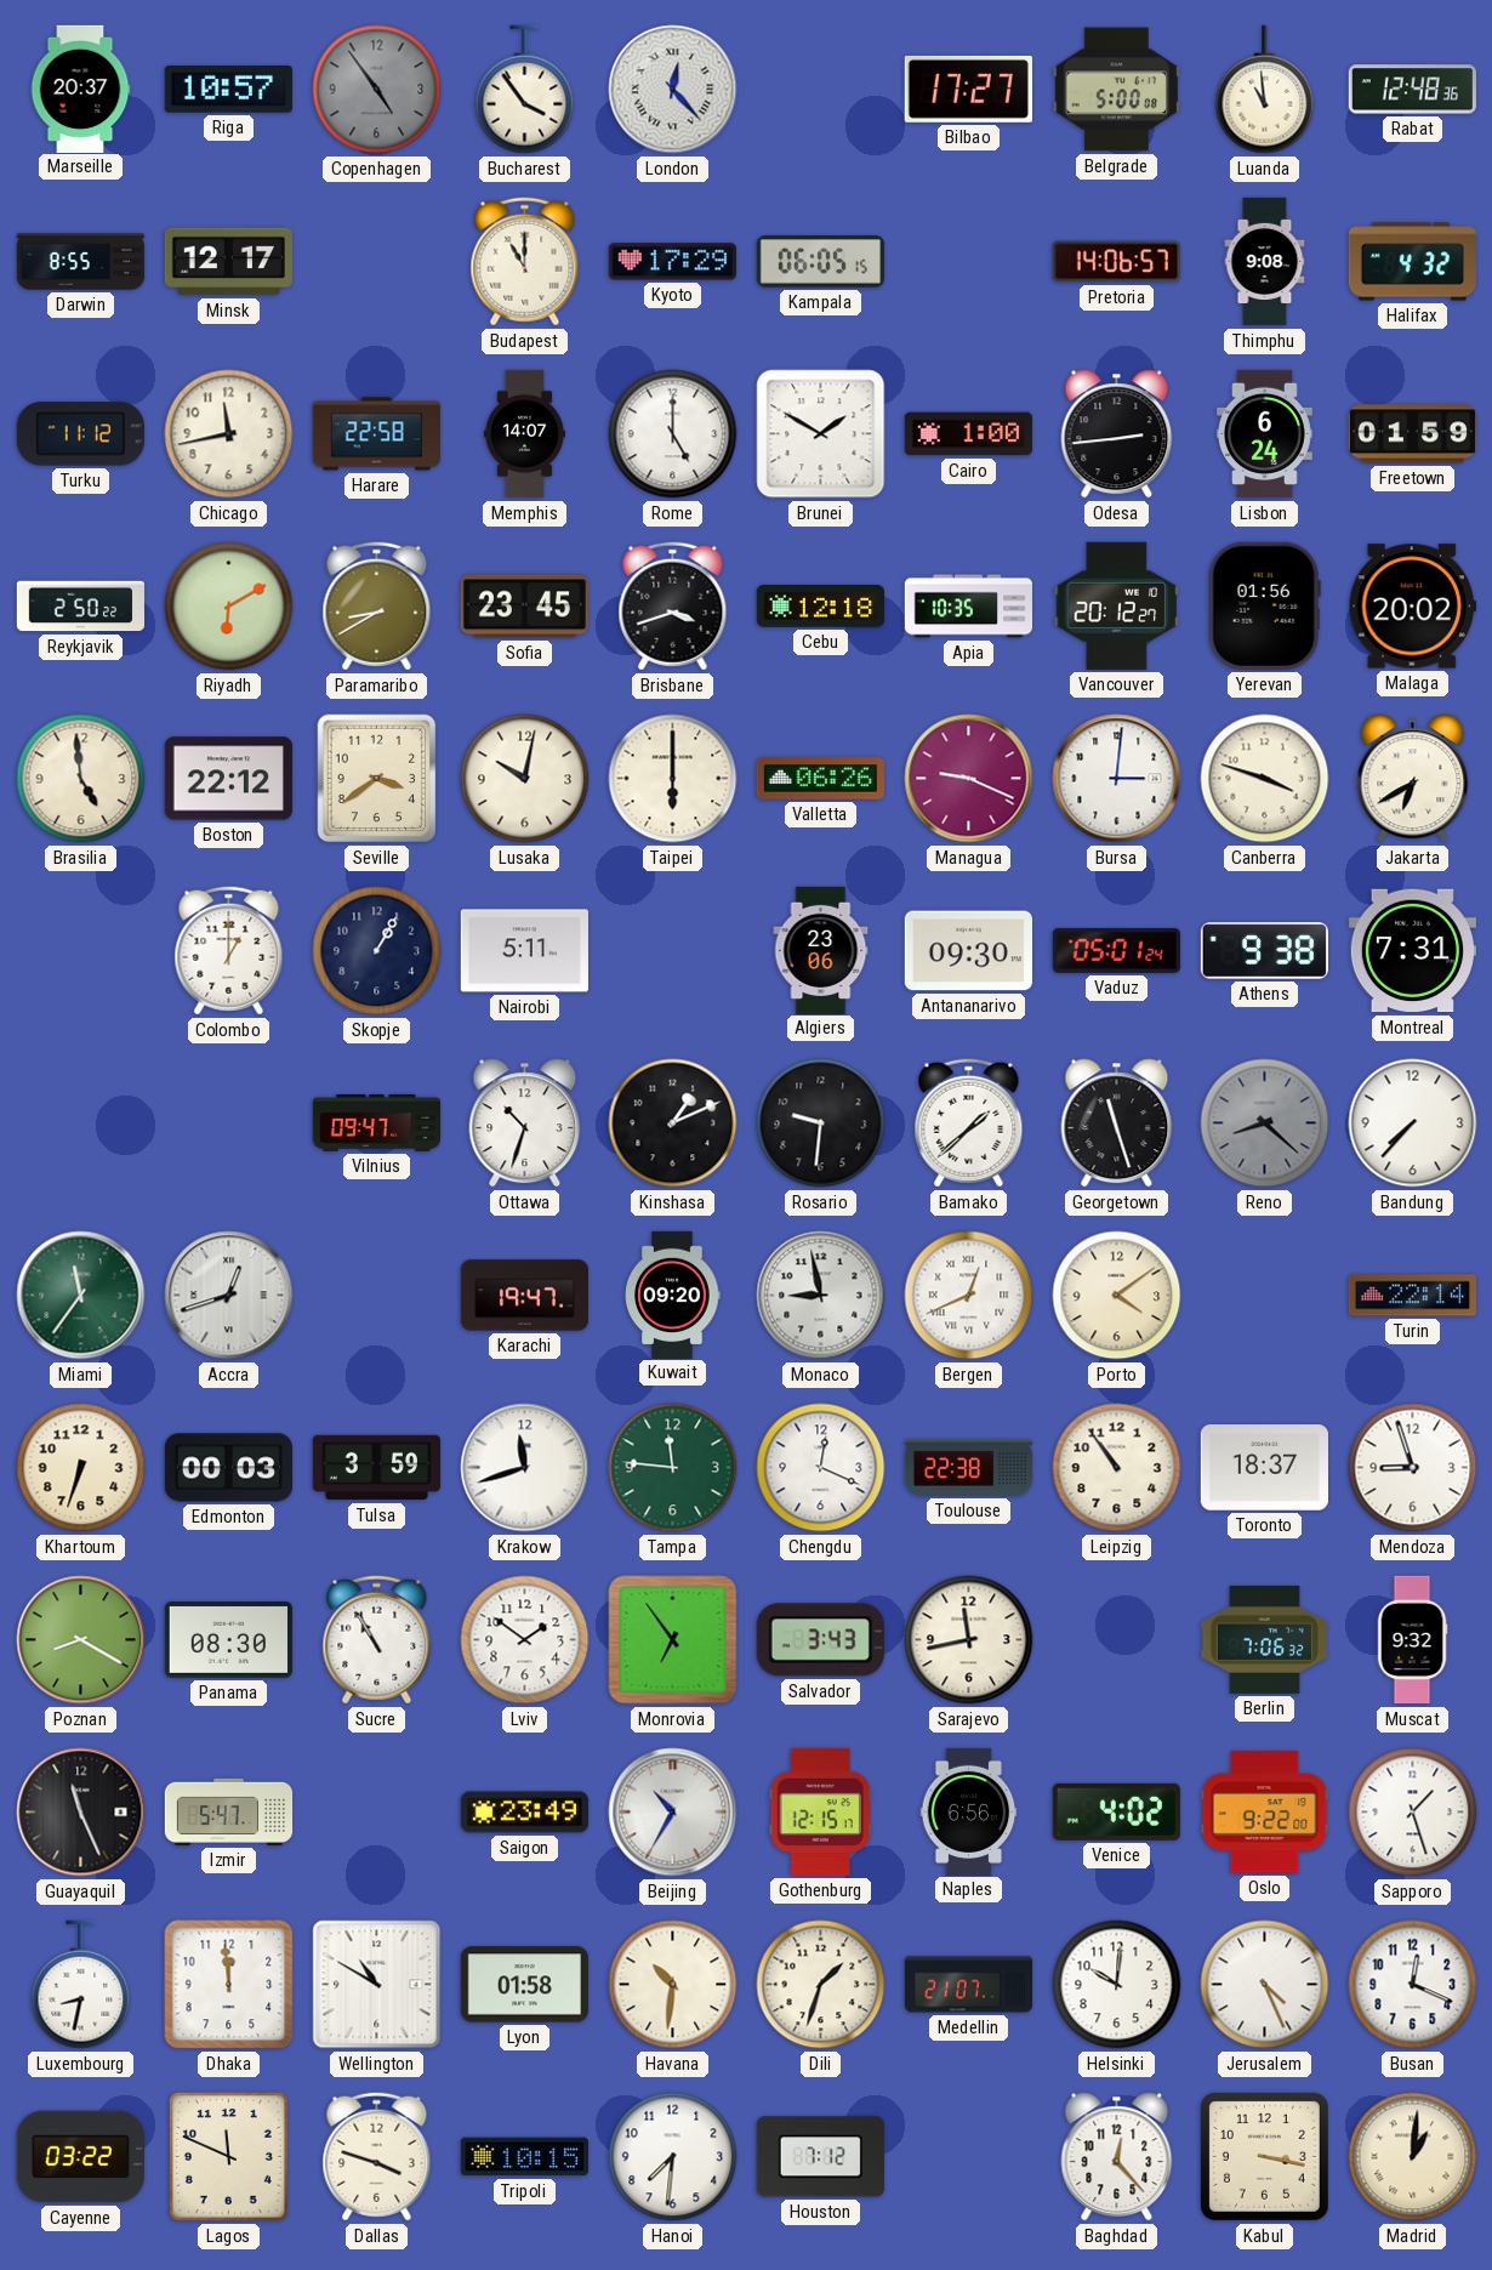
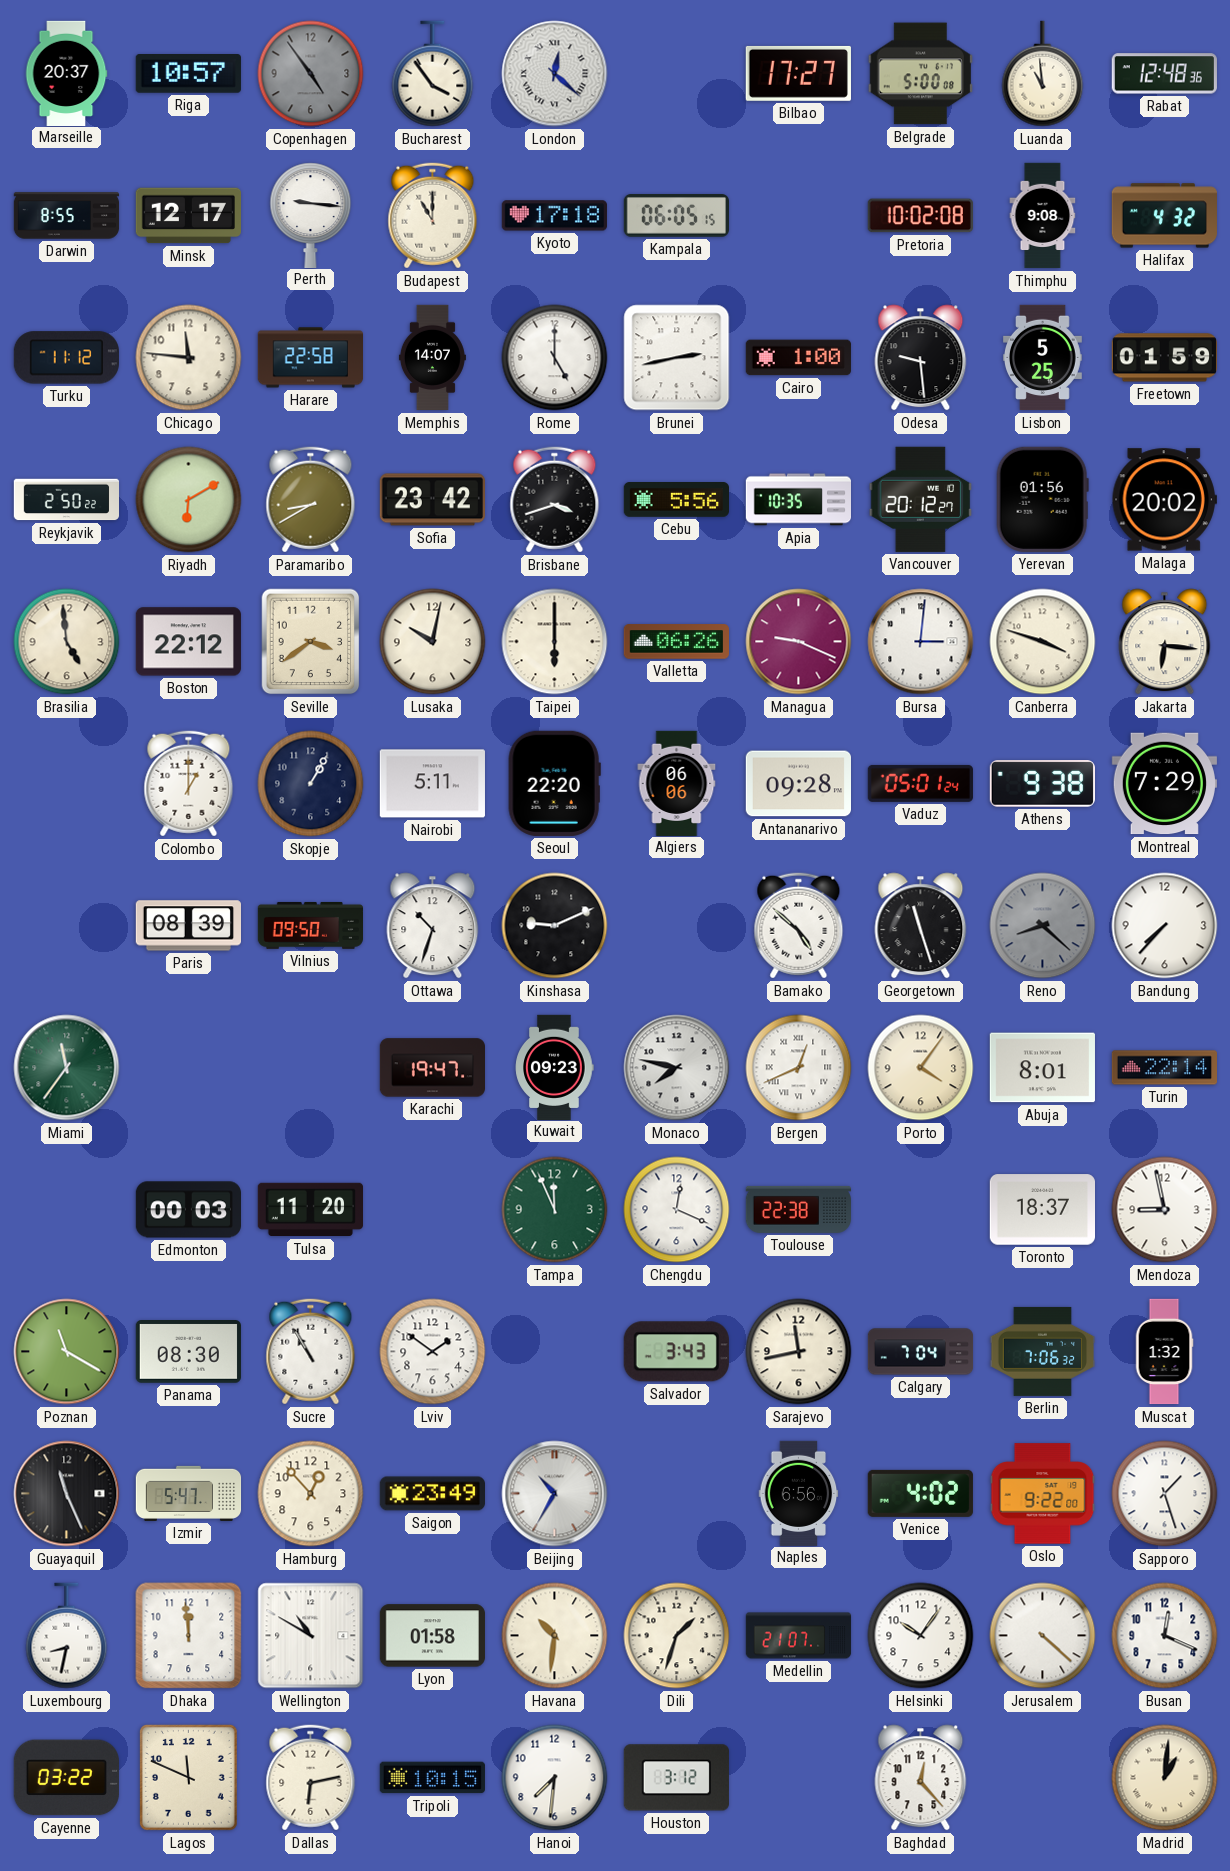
London: 12:23 -> 12:22
Perth: none -> 9:16
Kyoto: 17:29 -> 17:18
Pretoria: 14:06 -> 10:02
Chicago: 11:43 -> 11:46
Brunei: 1:50 -> 2:43
Odesa: 2:44 -> 9:29
Lisbon: 6:24 -> 5:25
Sofia: 23:45 -> 23:42
Cebu: 12:18 -> 5:56
Jakarta: 6:40 -> 6:16
Seoul: none -> 22:20
Algiers: 23:06 -> 06:06
Antananarivo: 09:30 -> 09:28
Montreal: 7:31 -> 7:29
Paris: none -> 08:39
Vilnius: 09:47 -> 09:50
Kinshasa: 1:11 -> 9:11
Rosario: 9:31 -> none
Bamako: 1:38 -> 4:52
Accra: 12:42 -> none
Kuwait: 09:20 -> 09:23
Monaco: 8:58 -> 7:47
Porto: 4:09 -> 4:06
Abuja: none -> 8:01
Khartoum: 6:33 -> none
Tulsa: 3:59 -> 11:20
Krakow: 11:42 -> none
Tampa: 11:46 -> 11:56
Leipzig: 10:54 -> none
Mendoza: 8:57 -> 8:58
Poznan: 8:20 -> 11:20
Monrovia: 6:54 -> none
Calgary: none -> 7:04
Muscat: 9:32 -> 1:32
Hamburg: none -> 12:53
Gothenburg: 12:15 -> none
Helsinki: 10:01 -> 10:06
Jerusalem: 4:26 -> 4:22
Dallas: 3:48 -> 6:13
Houston: 7:12 -> 3:12
Kabul: 3:17 -> none
